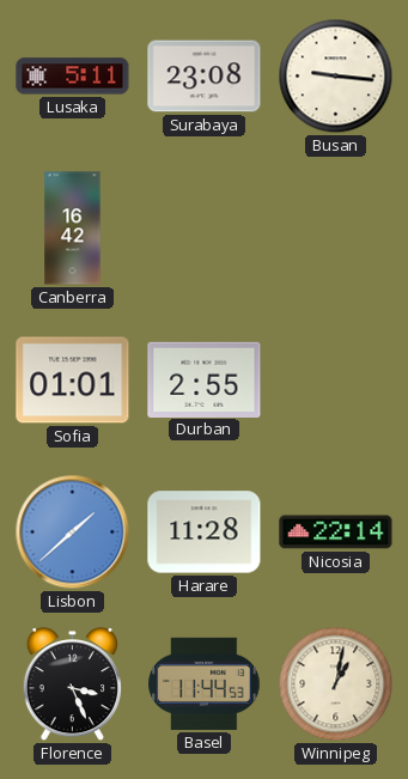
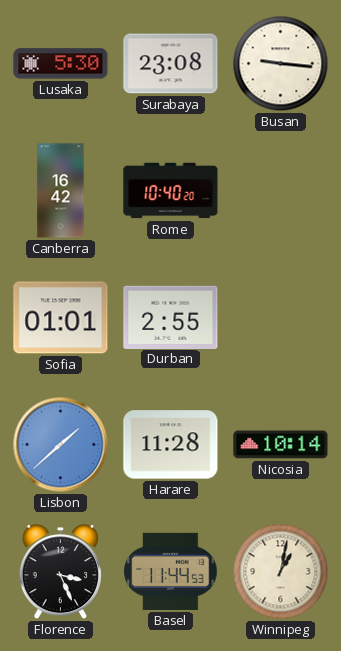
Lusaka: 5:11 -> 5:30
Rome: none -> 10:40
Nicosia: 22:14 -> 10:14
